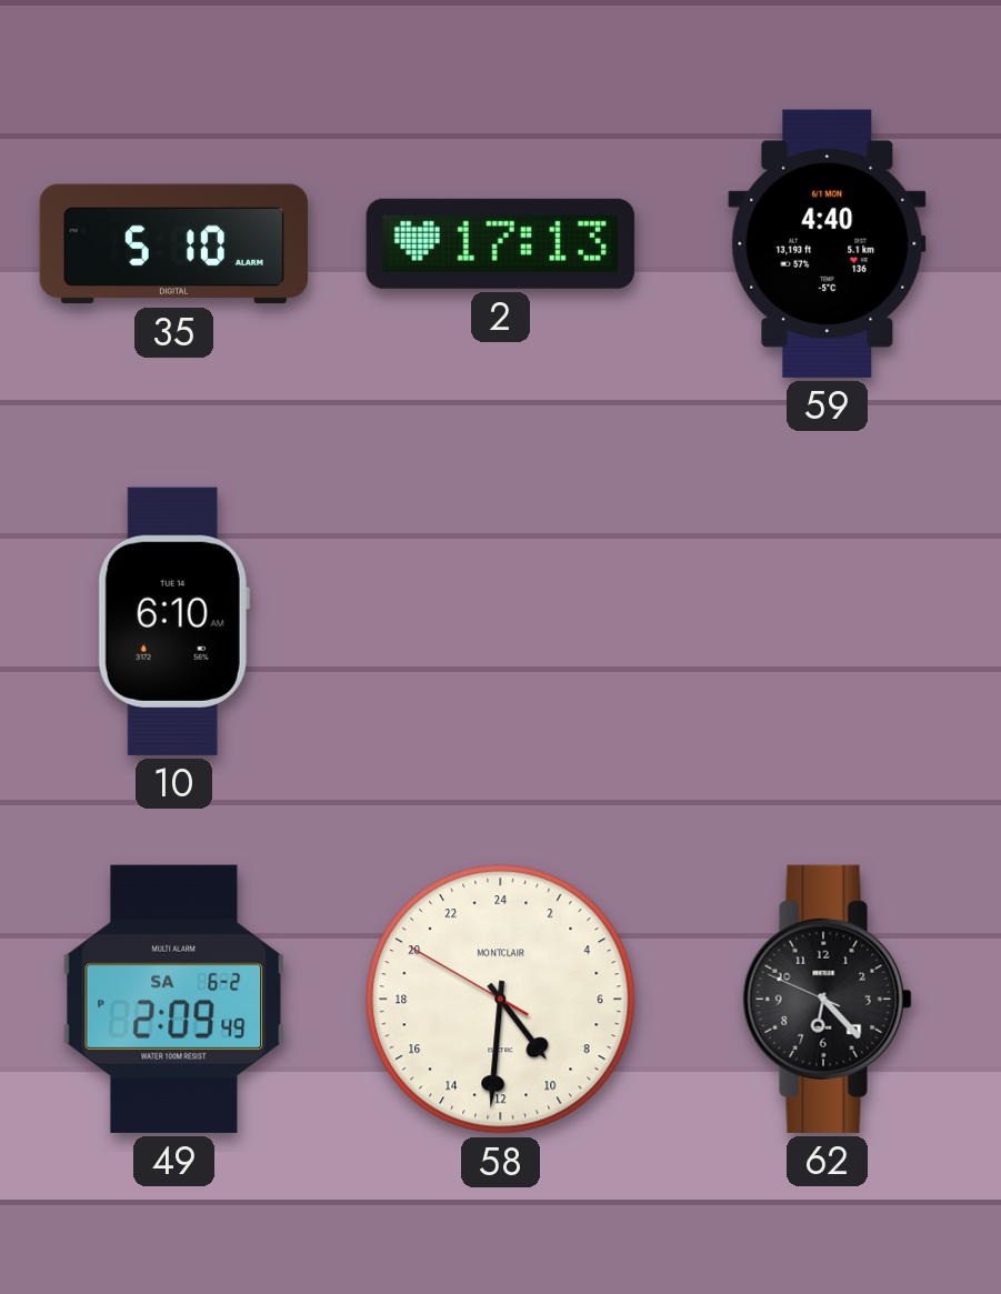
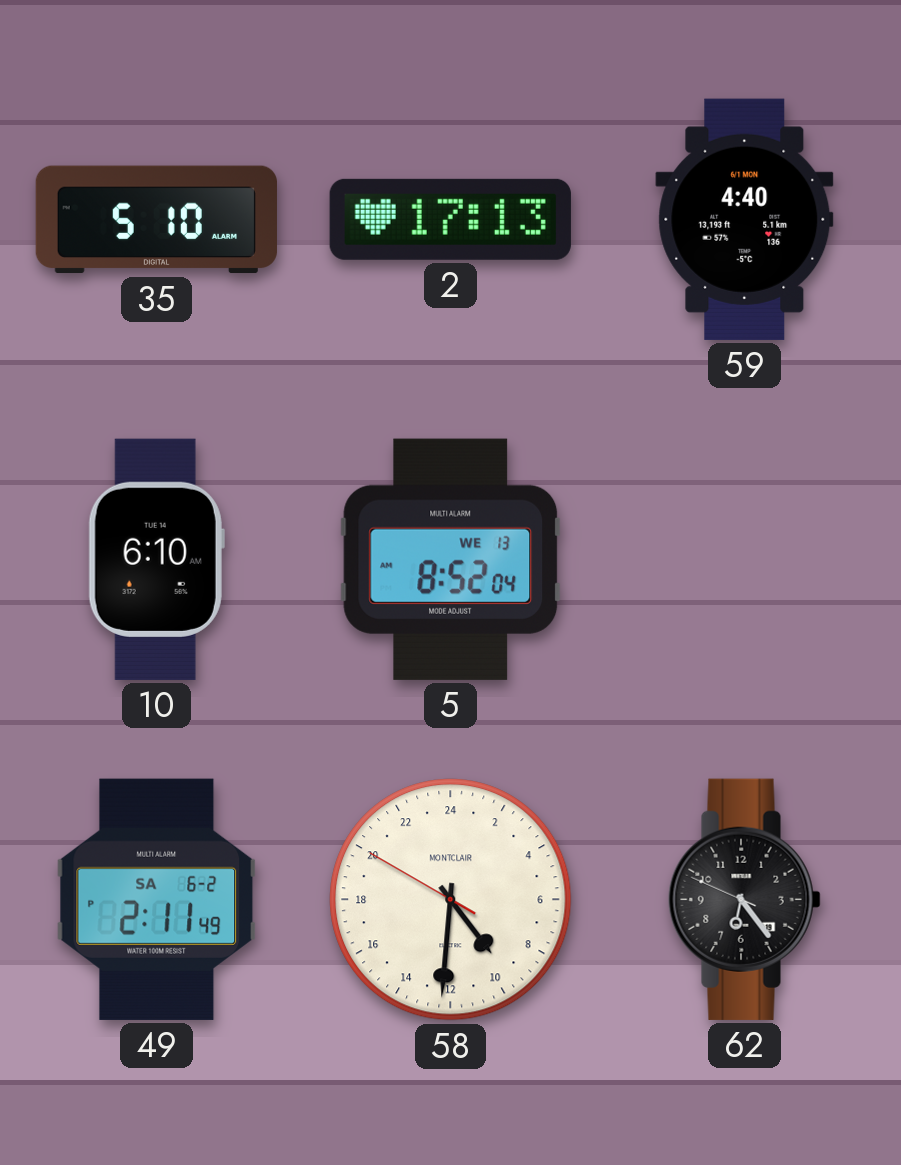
5: none -> 8:52
49: 2:09 -> 2:11
62: 6:22 -> 6:23
